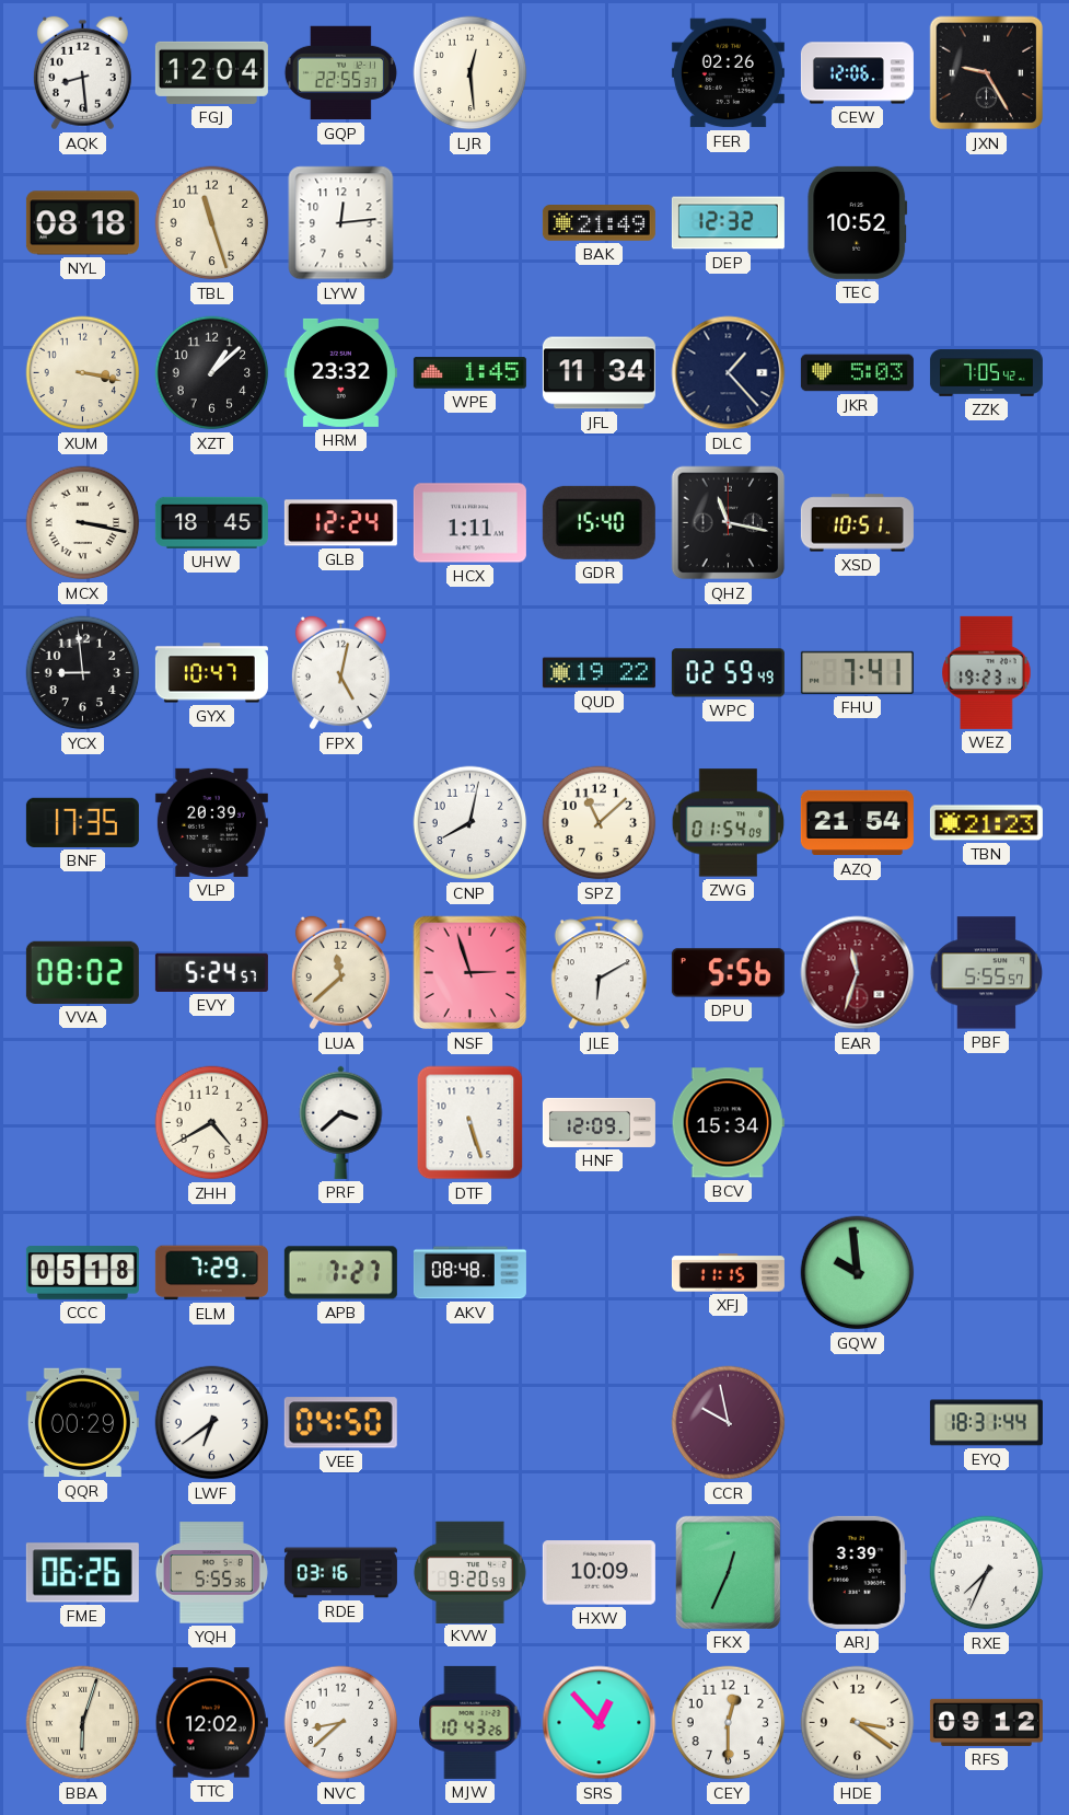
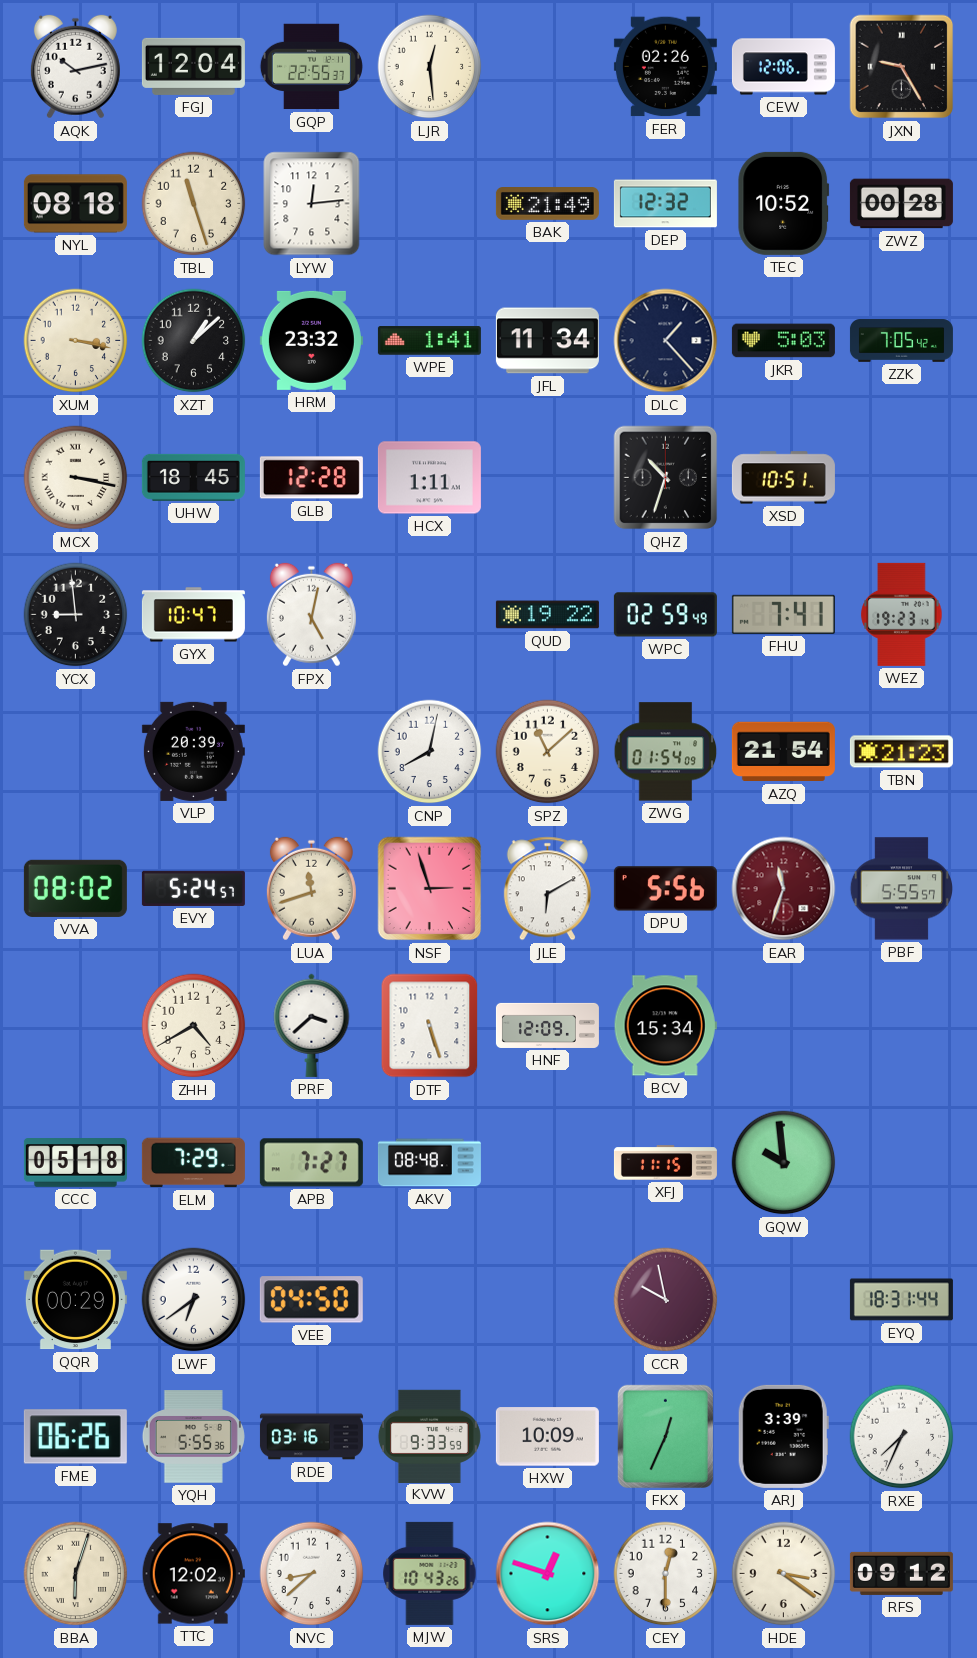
AQK: 8:29 -> 10:13
ZWZ: none -> 00:28
WPE: 1:45 -> 1:41
GLB: 12:24 -> 12:28
GDR: 15:40 -> none
QHZ: 11:17 -> 10:33
BNF: 17:35 -> none
LUA: 11:38 -> 11:42
KVW: 9:20 -> 9:33
SRS: 12:53 -> 12:48
